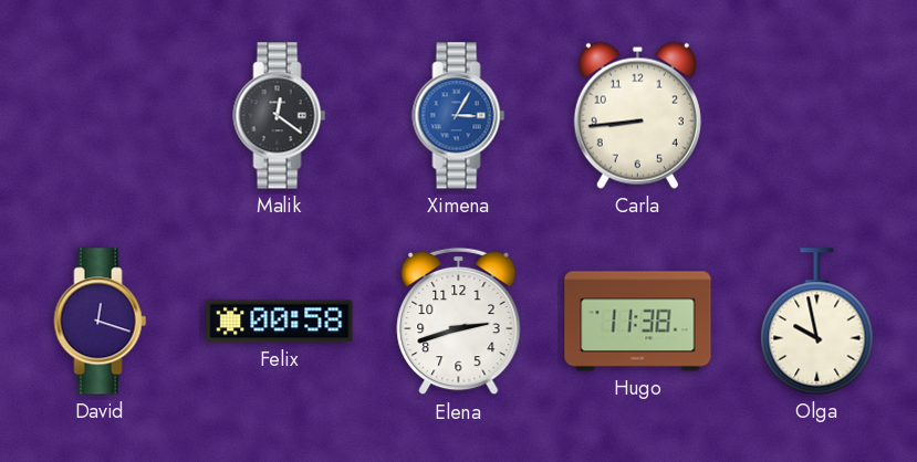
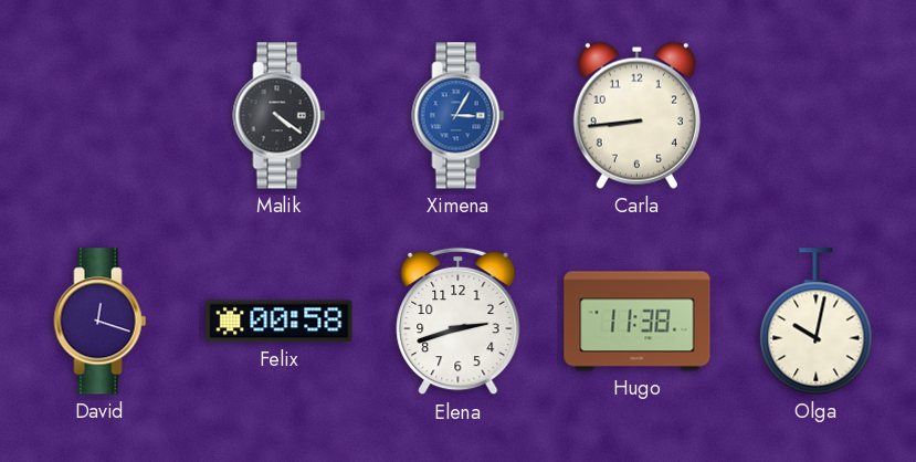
Malik: 12:21 -> 4:21
Olga: 9:58 -> 10:02
